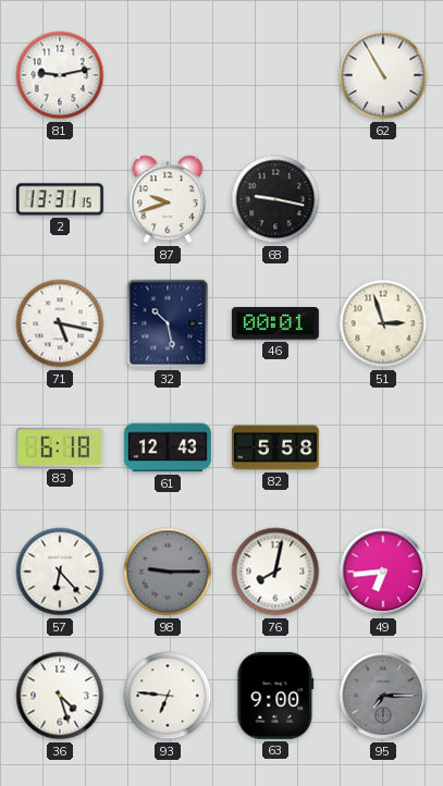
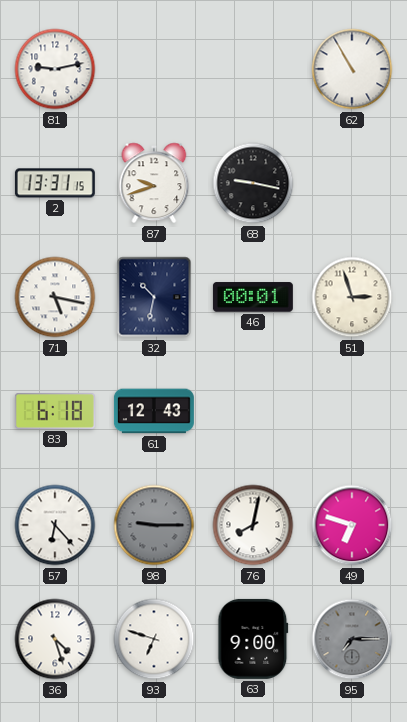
32: 10:28 -> 10:32
82: 5:58 -> none
49: 6:44 -> 6:48
93: 6:46 -> 6:48
